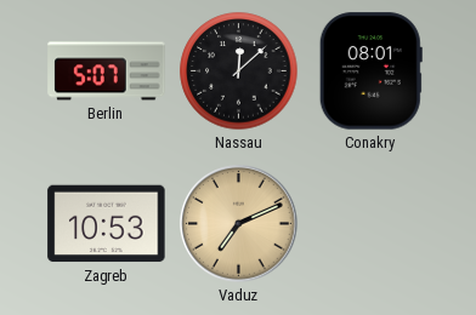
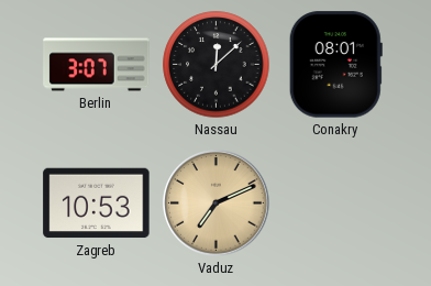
Berlin: 5:07 -> 3:07
